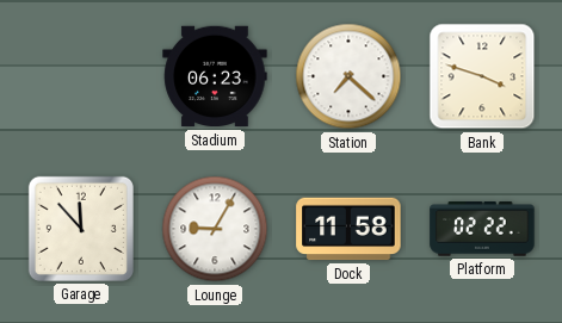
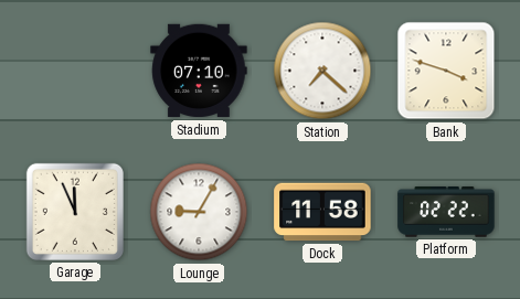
Stadium: 06:23 -> 07:10
Garage: 11:53 -> 11:56
